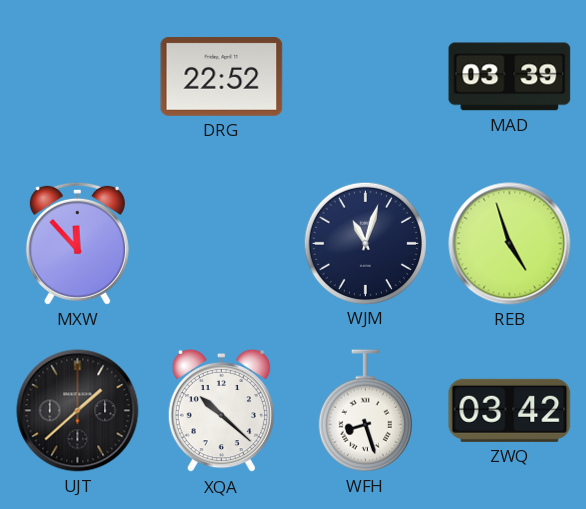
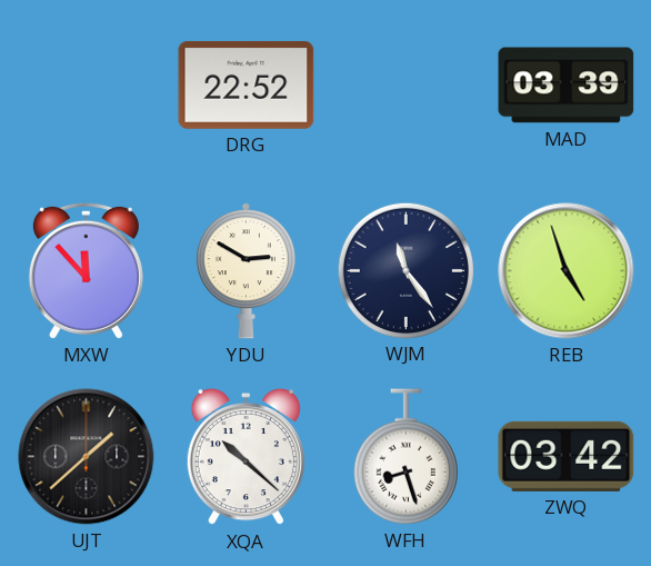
YDU: none -> 2:50
WJM: 11:03 -> 11:24
